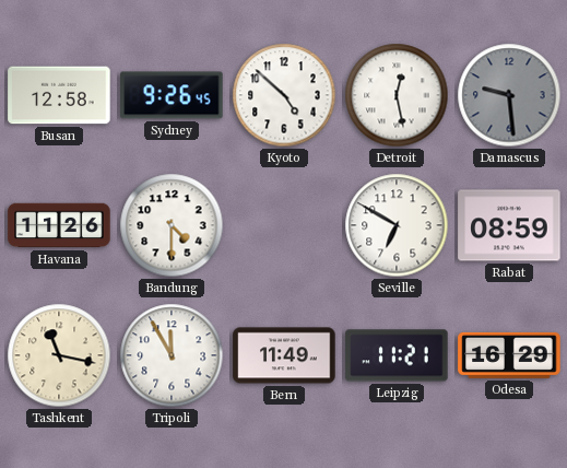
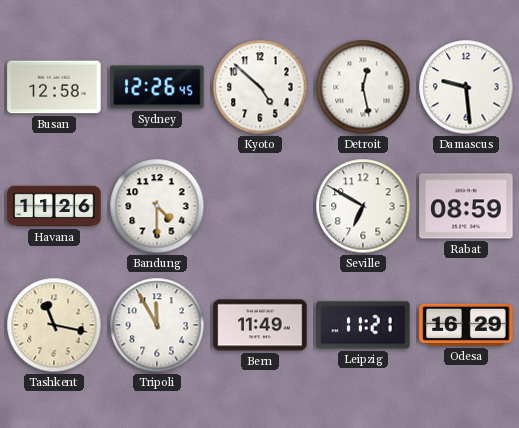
Sydney: 9:26 -> 12:26
Damascus dial: grey -> white
